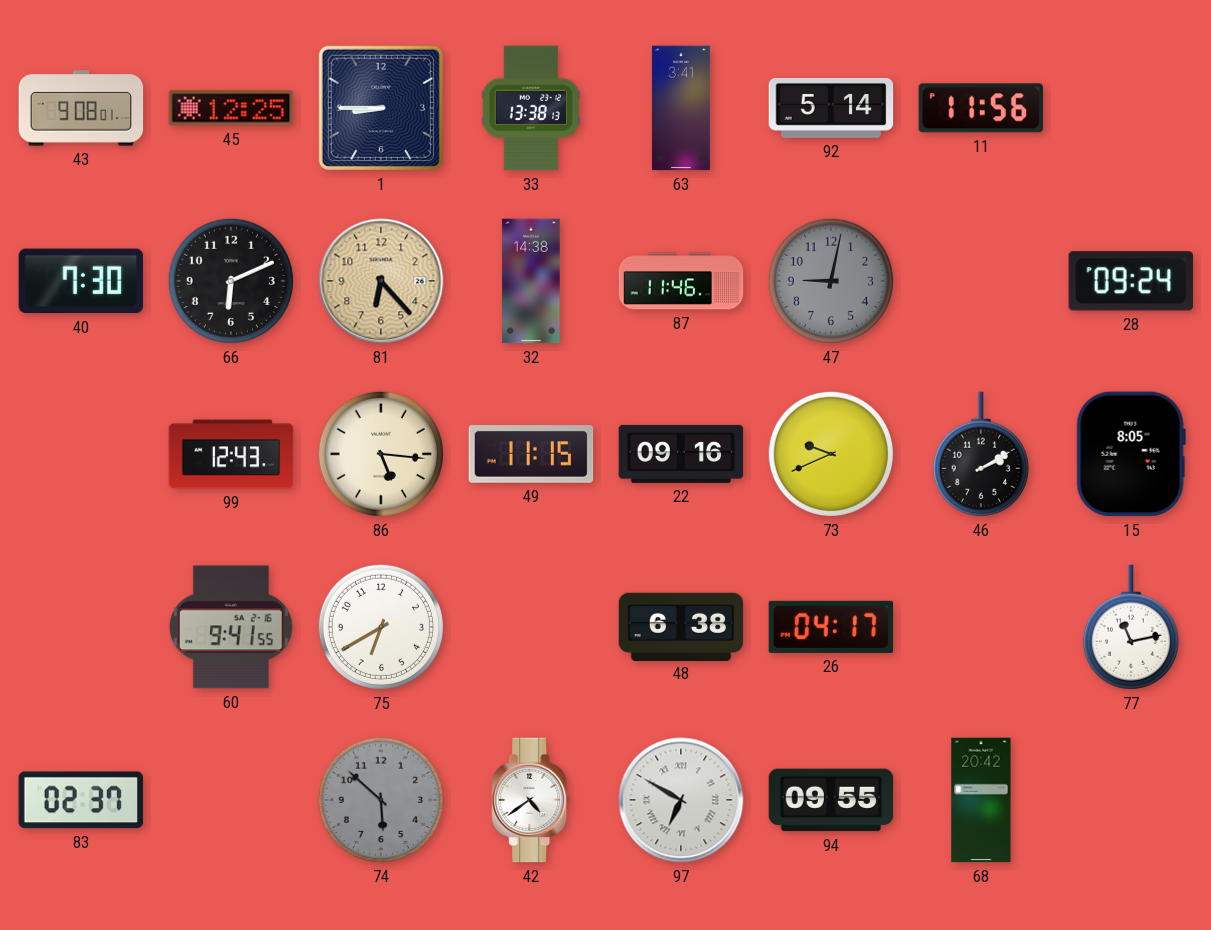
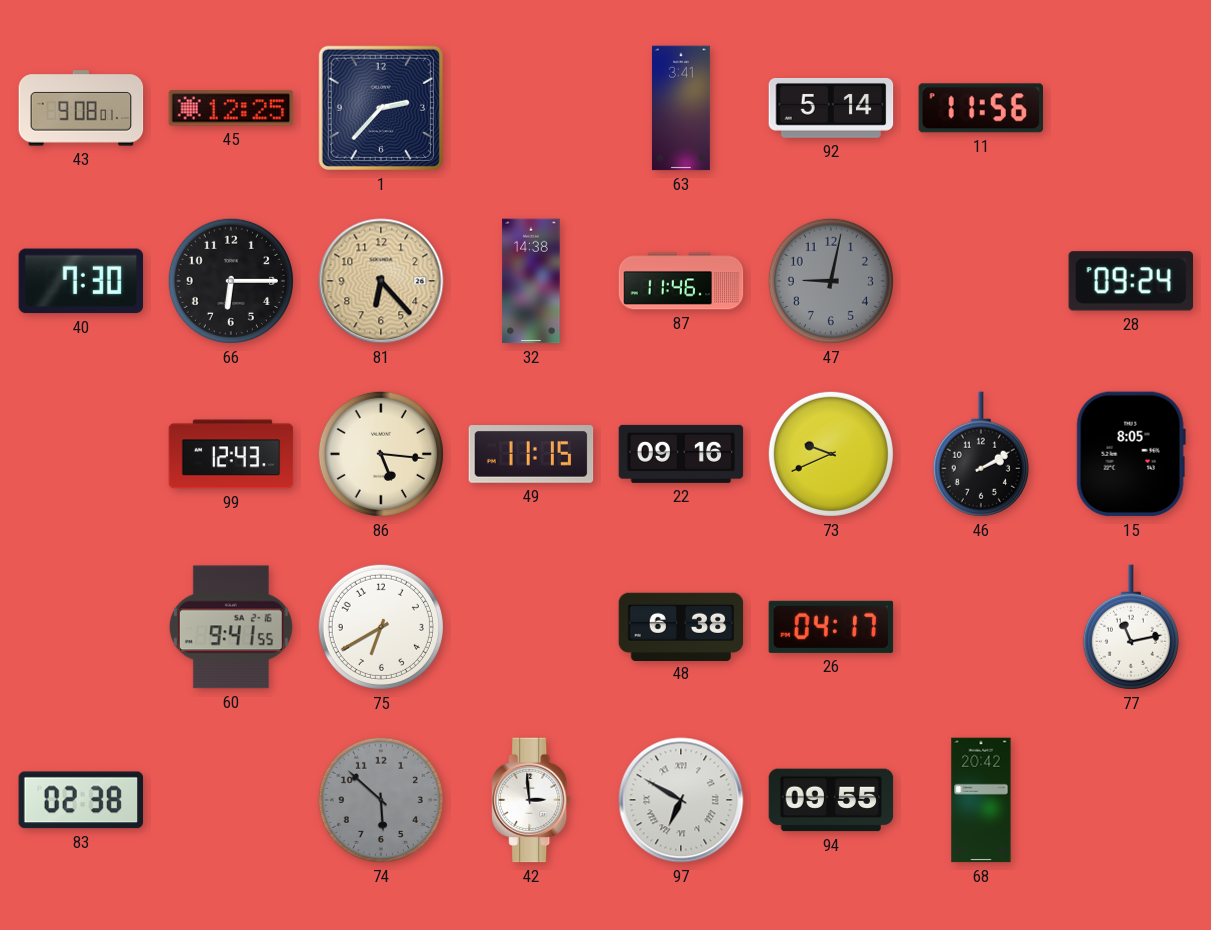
1: 8:45 -> 2:37
33: 13:38 -> none
66: 6:11 -> 6:15
83: 02:37 -> 02:38
42: 4:39 -> 2:59
